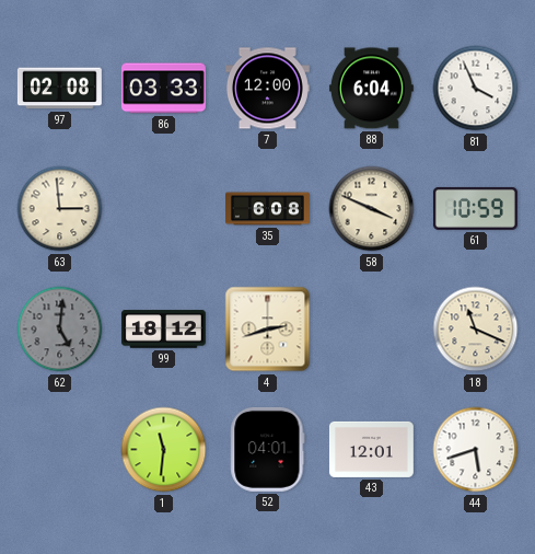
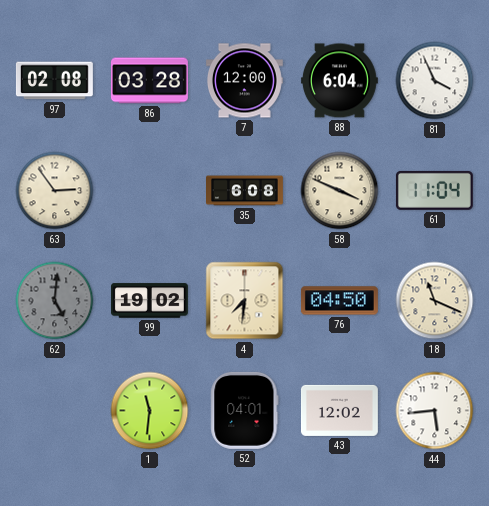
86: 03:33 -> 03:28
63: 2:59 -> 2:54
61: 10:59 -> 11:04
99: 18:12 -> 19:02
4: 2:42 -> 7:31
76: none -> 04:50
43: 12:01 -> 12:02
44: 5:42 -> 5:44
